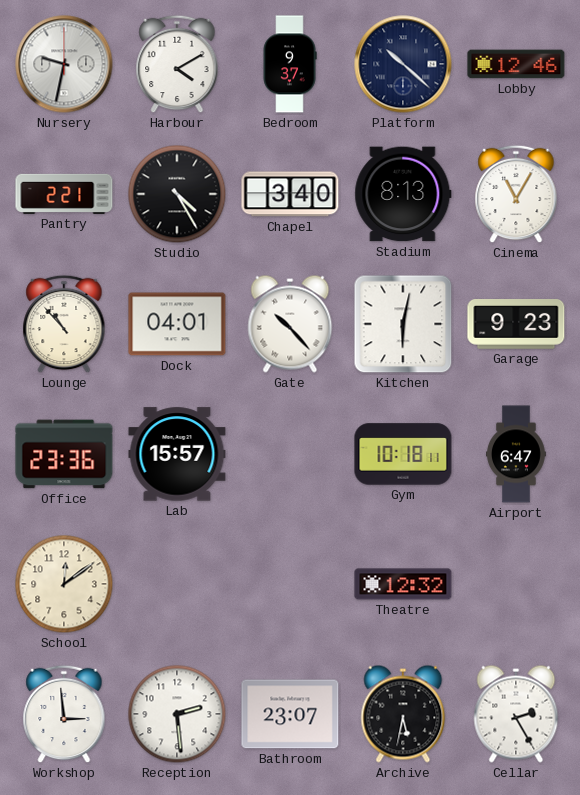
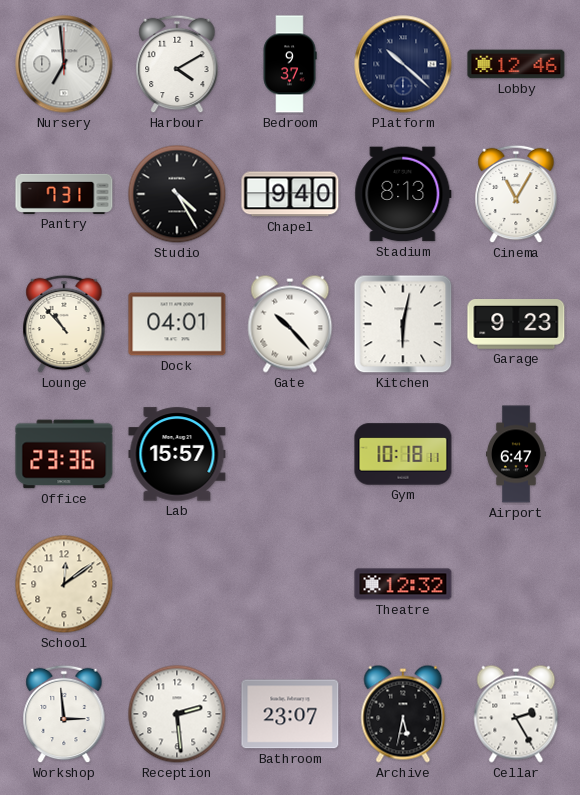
Nursery: 9:32 -> 6:59
Pantry: 2:21 -> 7:31
Chapel: 3:40 -> 9:40
